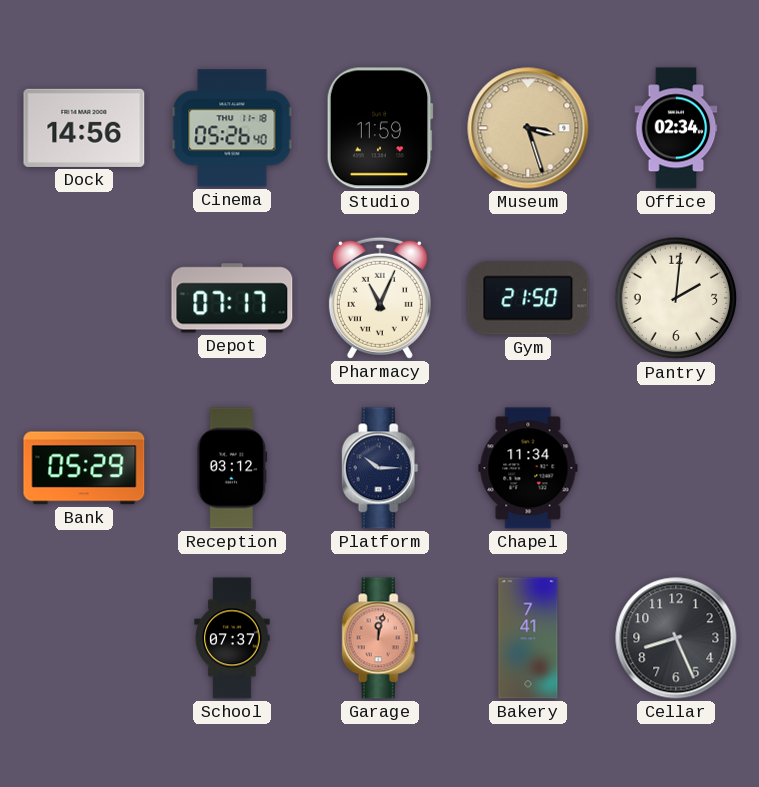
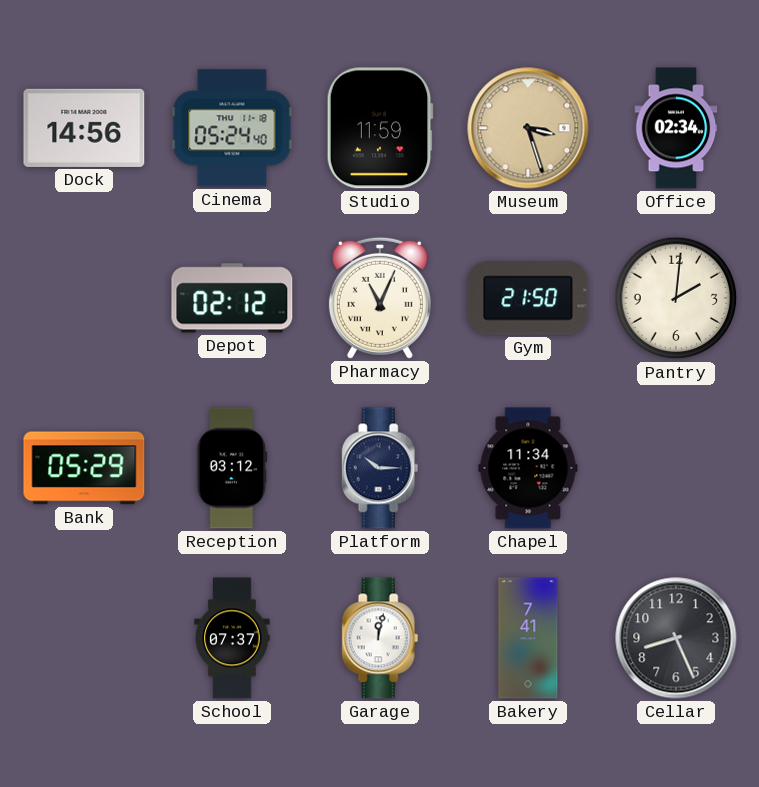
Cinema: 05:26 -> 05:24
Depot: 07:17 -> 02:12
Garage dial: salmon -> white
